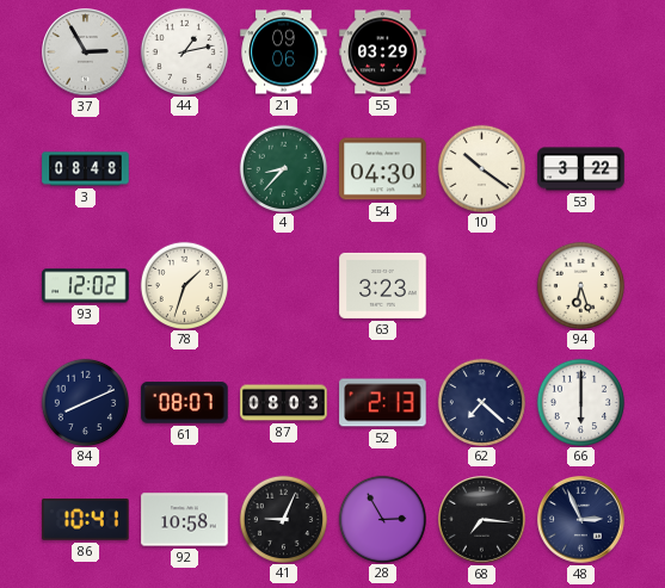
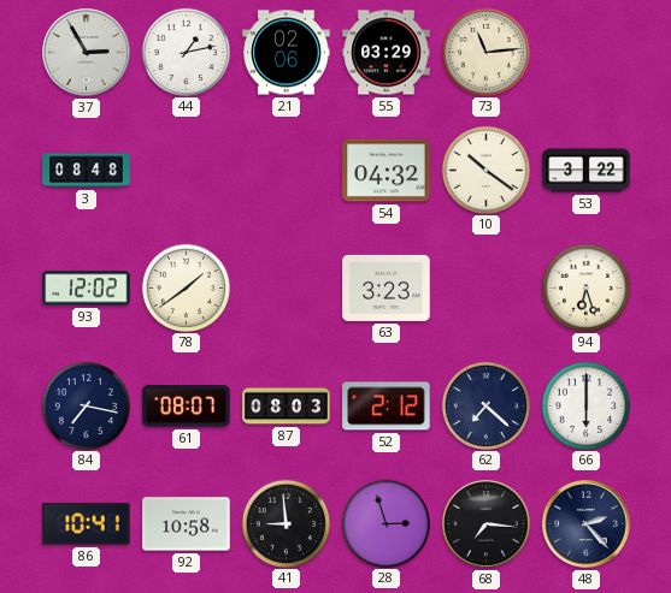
21: 09:06 -> 02:06
73: none -> 11:14
4: 8:37 -> none
54: 04:30 -> 04:32
78: 1:33 -> 1:39
84: 8:11 -> 7:17
52: 2:13 -> 2:12
41: 9:04 -> 8:59
28: 2:55 -> 2:57
48: 2:56 -> 2:23
